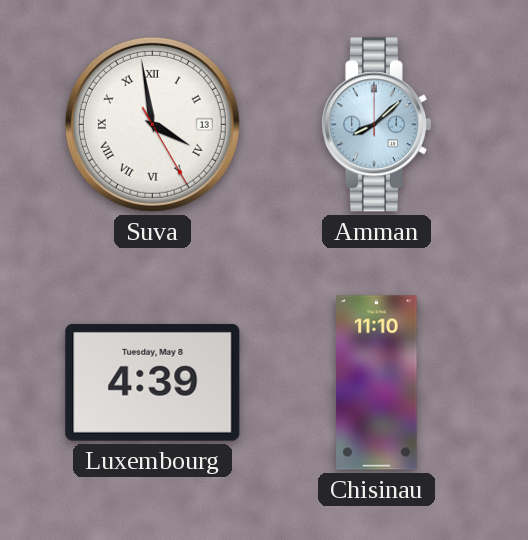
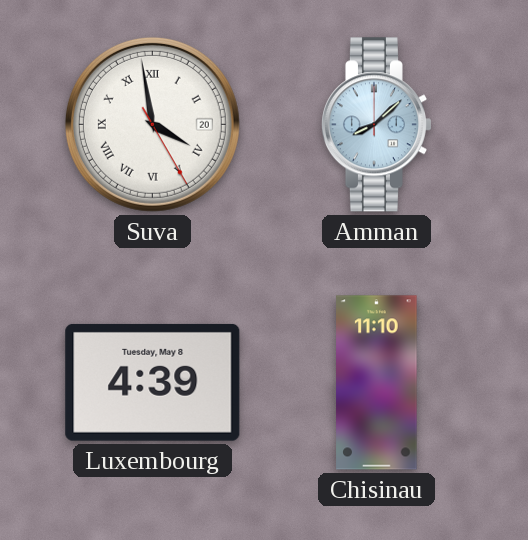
Suva date: 13 -> 20
